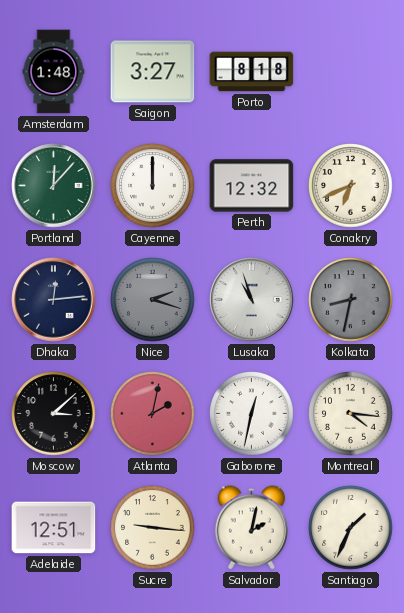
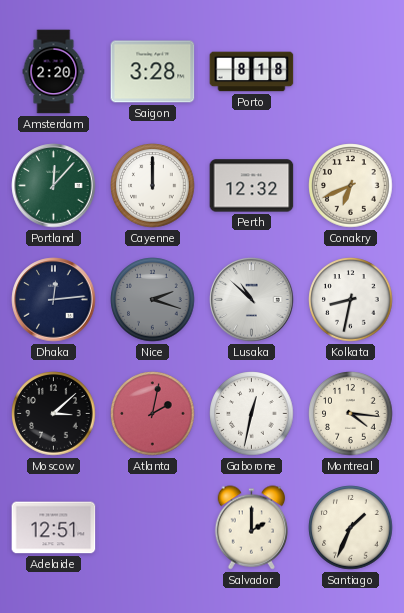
Amsterdam: 1:48 -> 2:20
Saigon: 3:27 -> 3:28
Lusaka: 10:57 -> 10:52
Kolkata dial: grey -> white
Sucre: 9:16 -> none
Salvador: 2:02 -> 2:00
